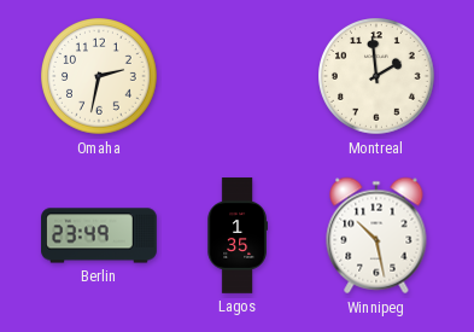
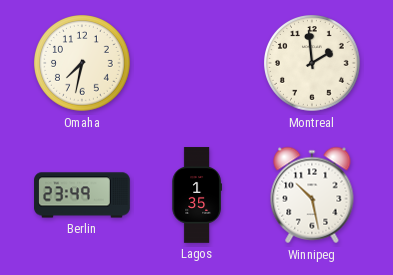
Omaha: 2:32 -> 7:32
